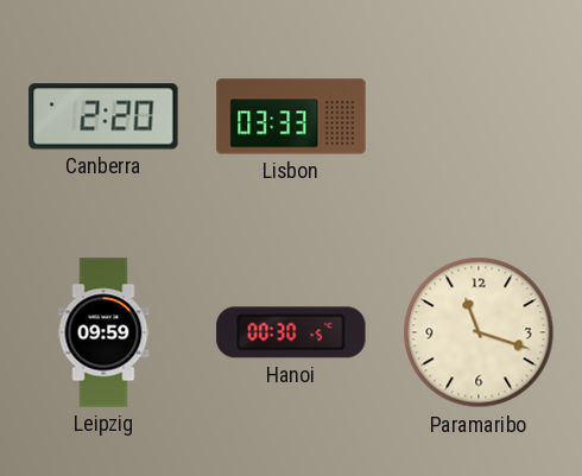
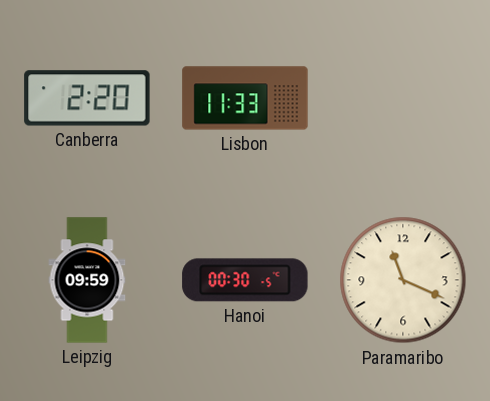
Lisbon: 03:33 -> 11:33
Paramaribo: 11:18 -> 11:19
